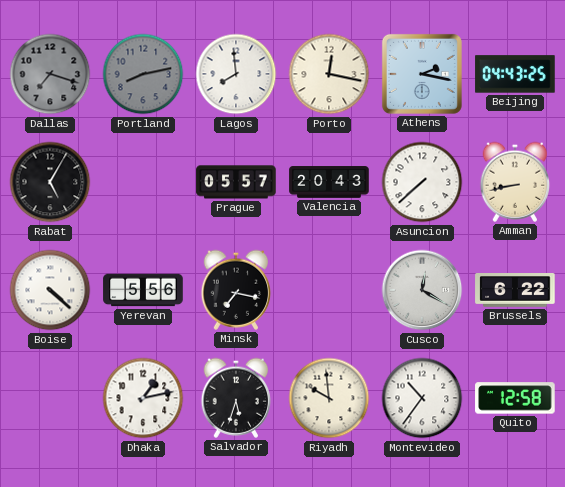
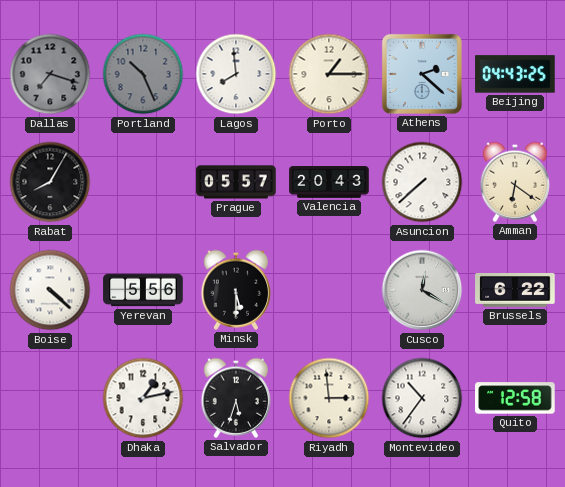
Portland: 8:13 -> 10:26
Porto: 12:17 -> 1:15
Athens: 2:17 -> 2:22
Rabat: 5:05 -> 8:05
Amman: 8:43 -> 6:21
Minsk: 7:17 -> 5:30
Riyadh: 9:59 -> 2:59
